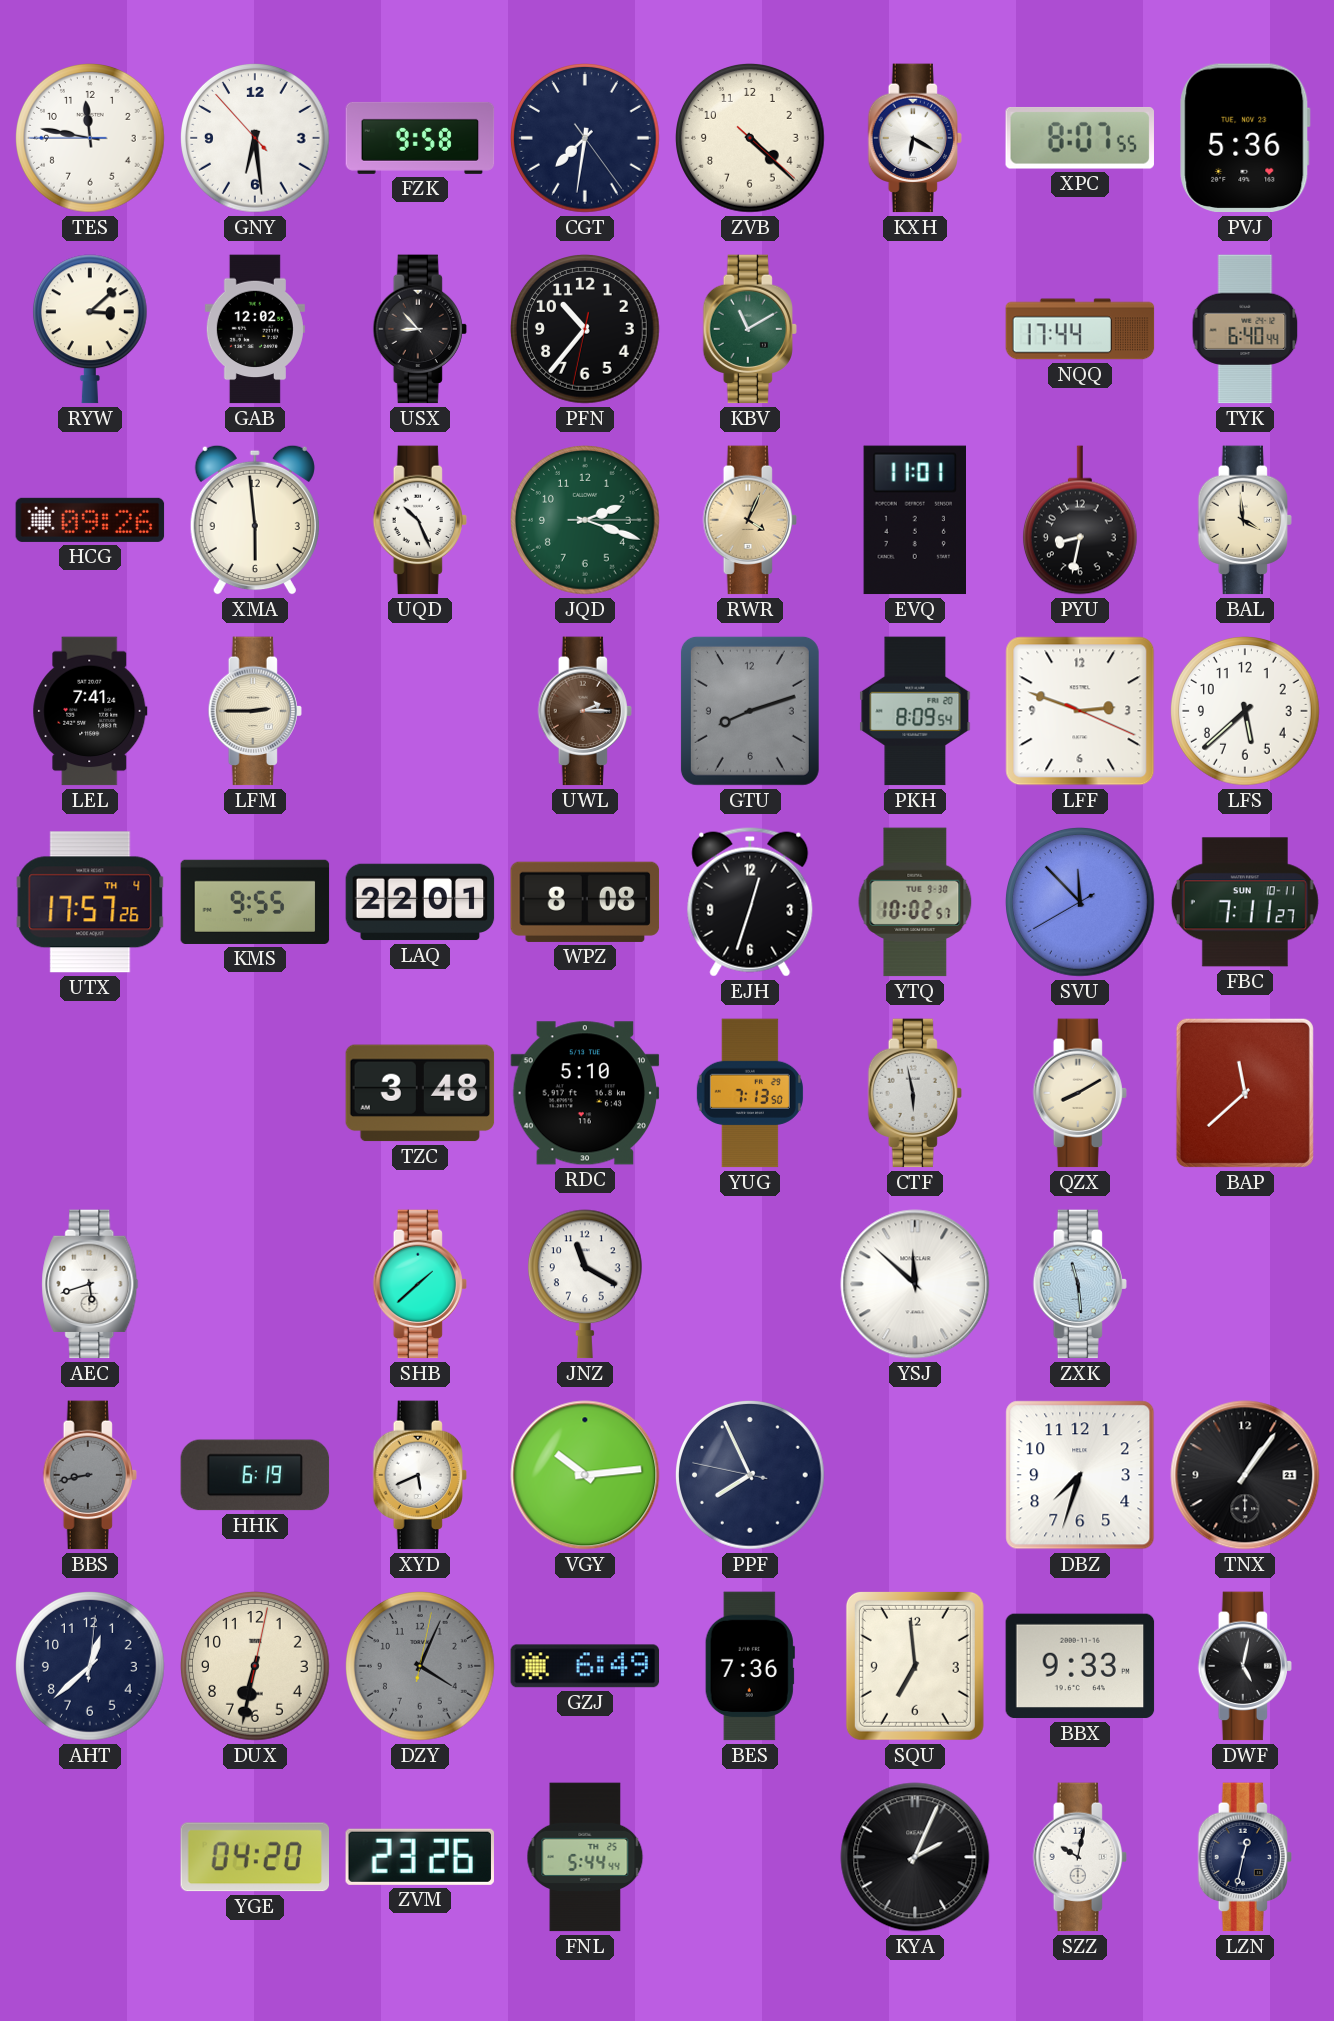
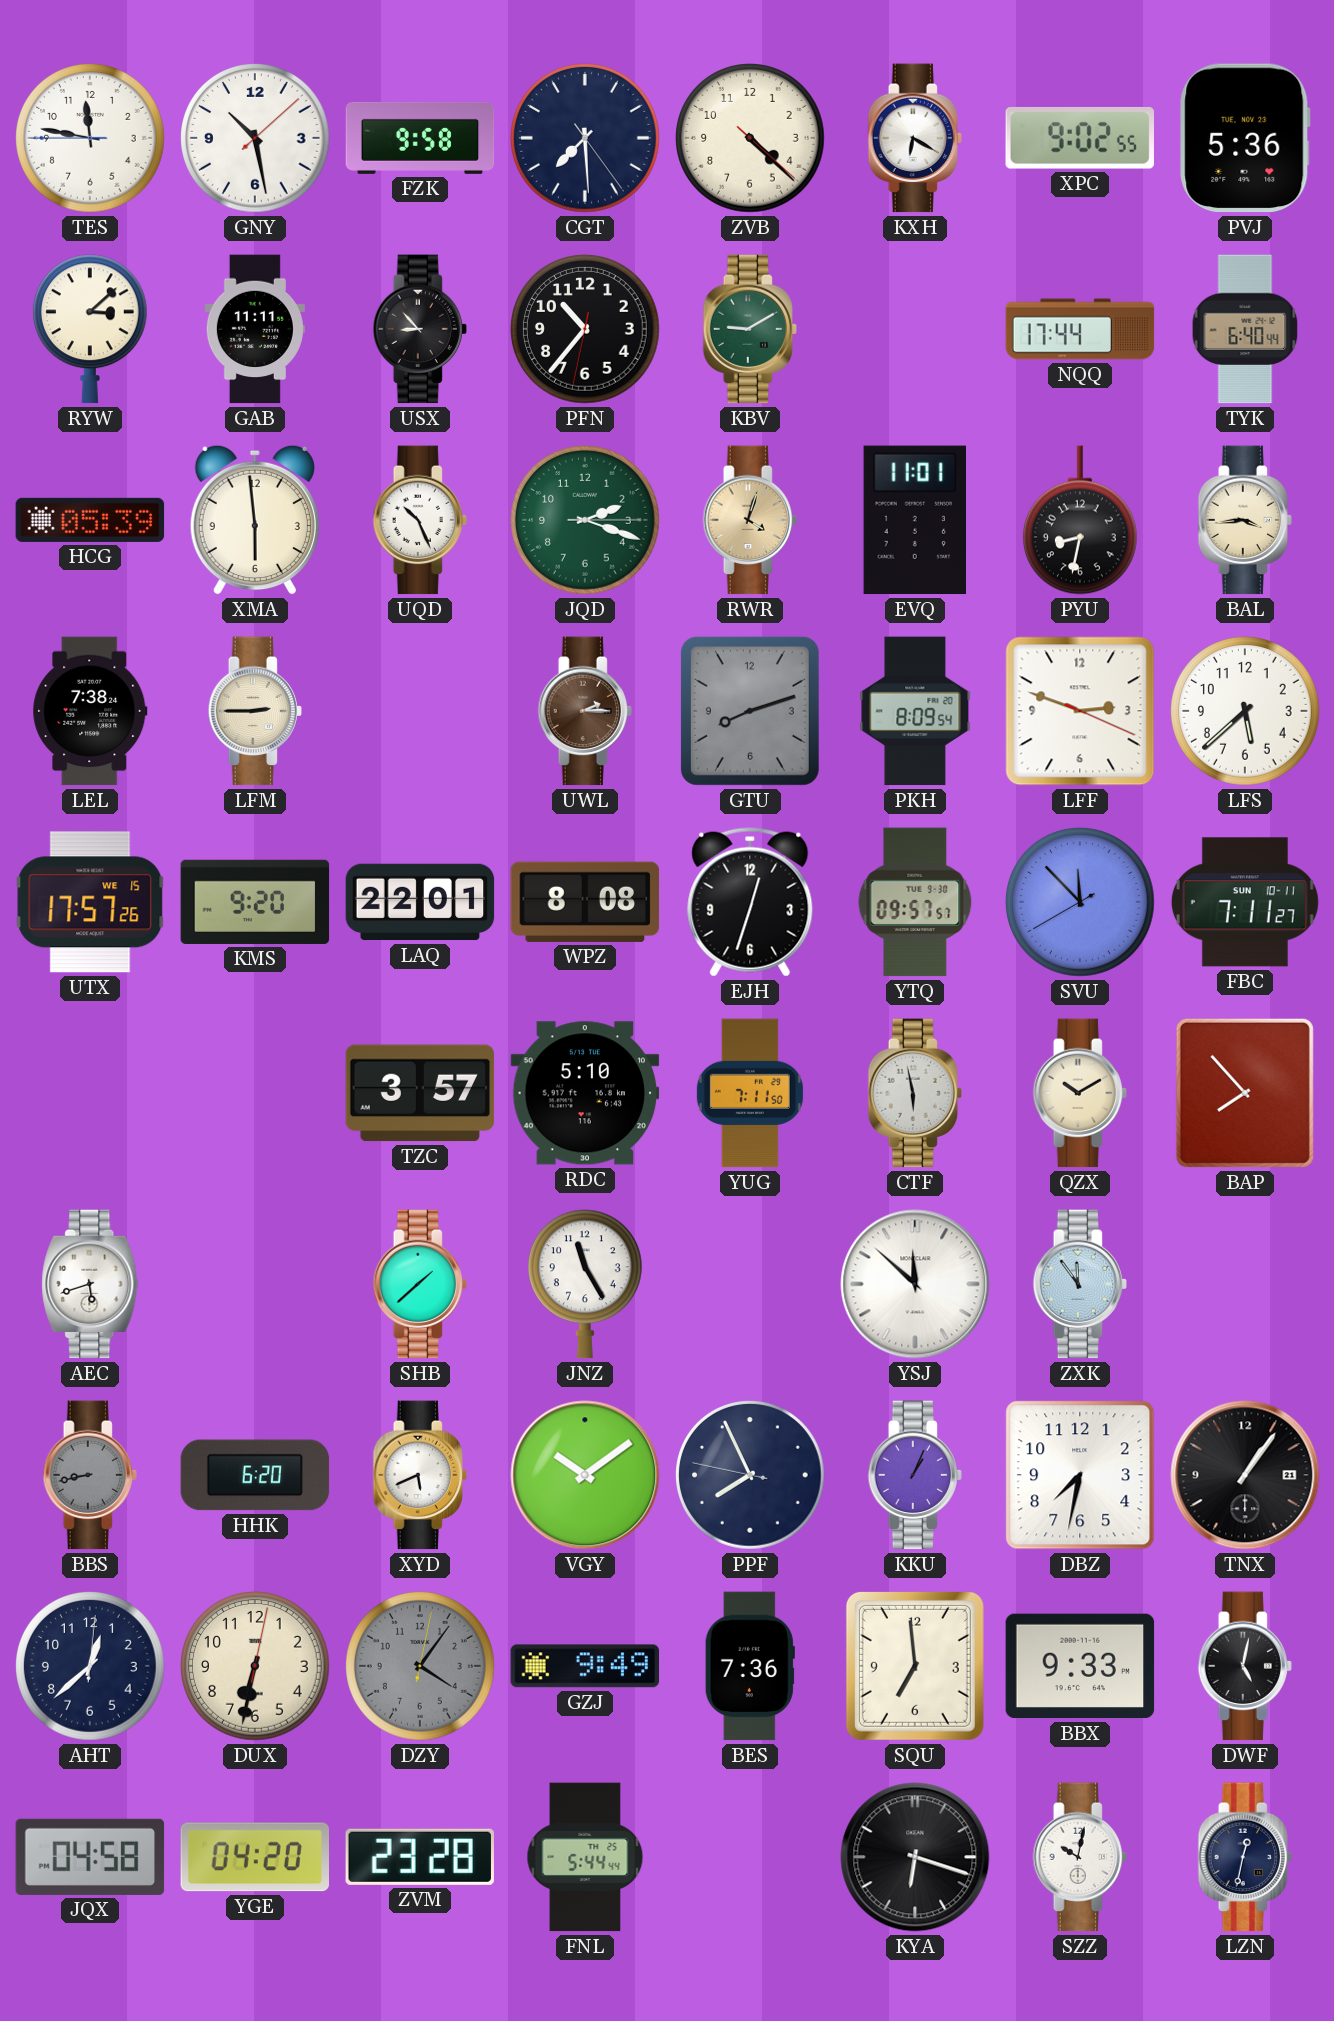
GNY: 6:28 -> 10:28
CGT: 7:31 -> 7:29
XPC: 8:07 -> 9:02
GAB: 12:02 -> 11:11
KBV: 11:10 -> 9:10
HCG: 09:26 -> 05:39
RWR: 4:04 -> 4:03
BAL: 3:59 -> 3:44
LEL: 7:41 -> 7:38
UTX date: TH 4 -> WE 15
KMS: 9:55 -> 9:20
YTQ: 10:02 -> 09:57
TZC: 3:48 -> 3:57
YUG: 7:13 -> 7:11
QZX: 8:10 -> 10:10
BAP: 11:38 -> 7:53
JNZ: 11:20 -> 11:25
ZXK: 11:29 -> 11:54
HHK: 6:19 -> 6:20
VGY: 10:14 -> 10:09
KKU: none -> 1:04
DBZ: 7:33 -> 7:32
DZY: 4:04 -> 4:06
GZJ: 6:49 -> 9:49
JQX: none -> 04:58
ZVM: 23:26 -> 23:28
KYA: 2:04 -> 6:18
